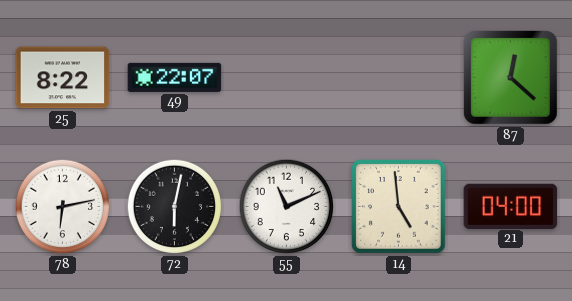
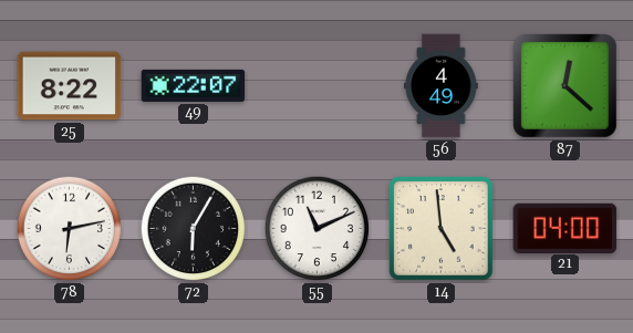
56: none -> 4:49
72: 6:02 -> 6:05
